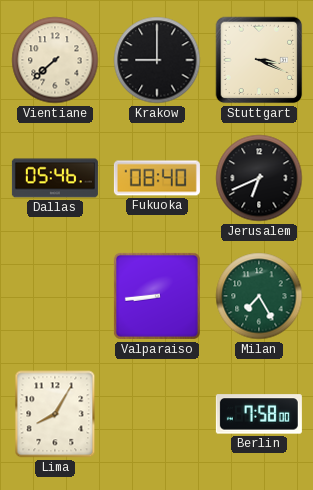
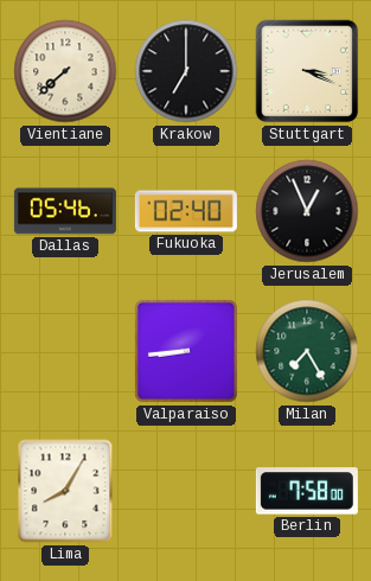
Krakow: 9:00 -> 7:00
Fukuoka: 08:40 -> 02:40
Jerusalem: 6:41 -> 12:56
